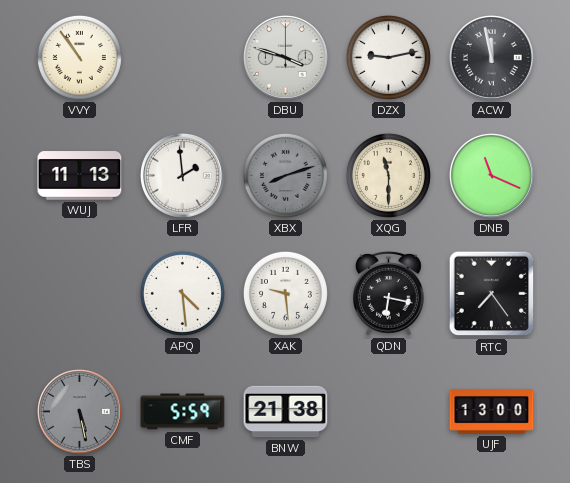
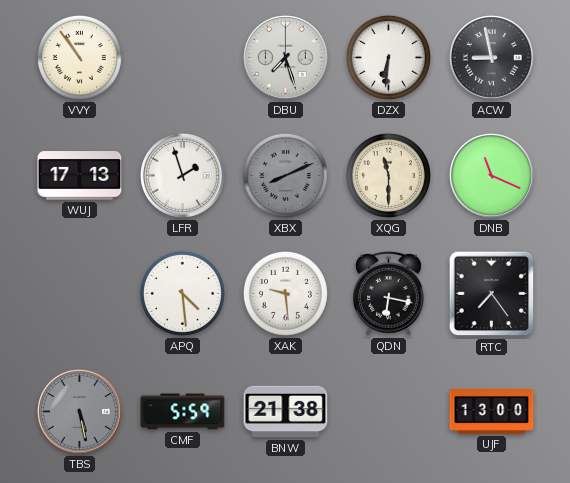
DBU: 3:48 -> 7:27
DZX: 9:13 -> 6:31
ACW: 11:58 -> 8:58
WUJ: 11:13 -> 17:13
LFR: 1:59 -> 1:57
XBX: 8:12 -> 8:11
